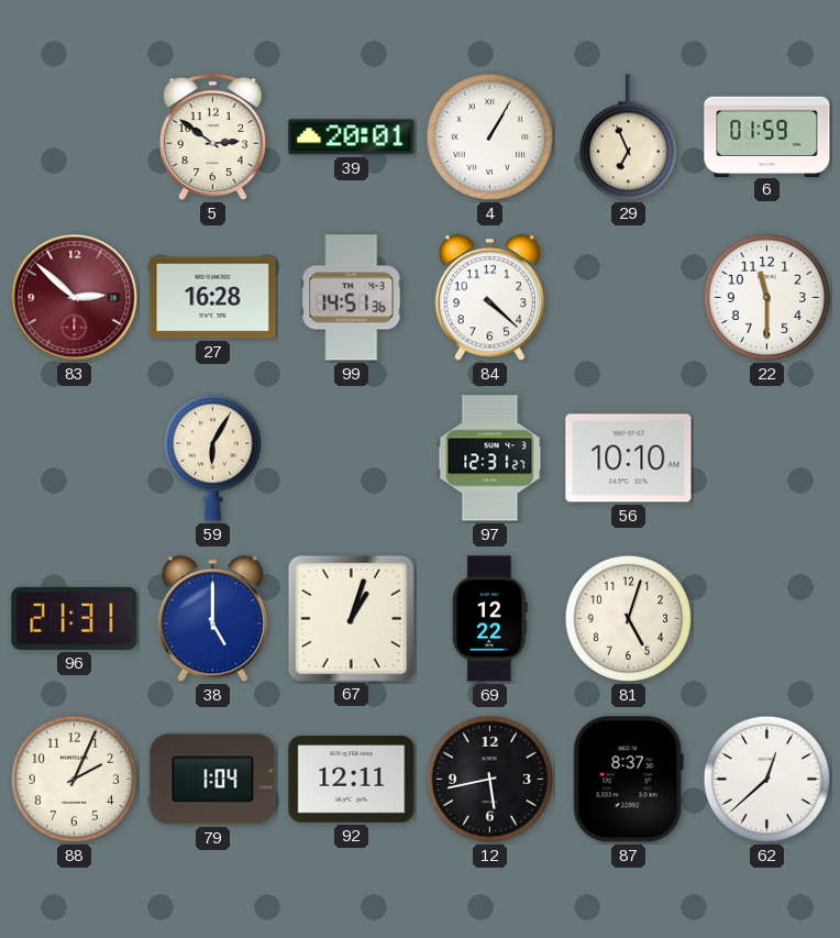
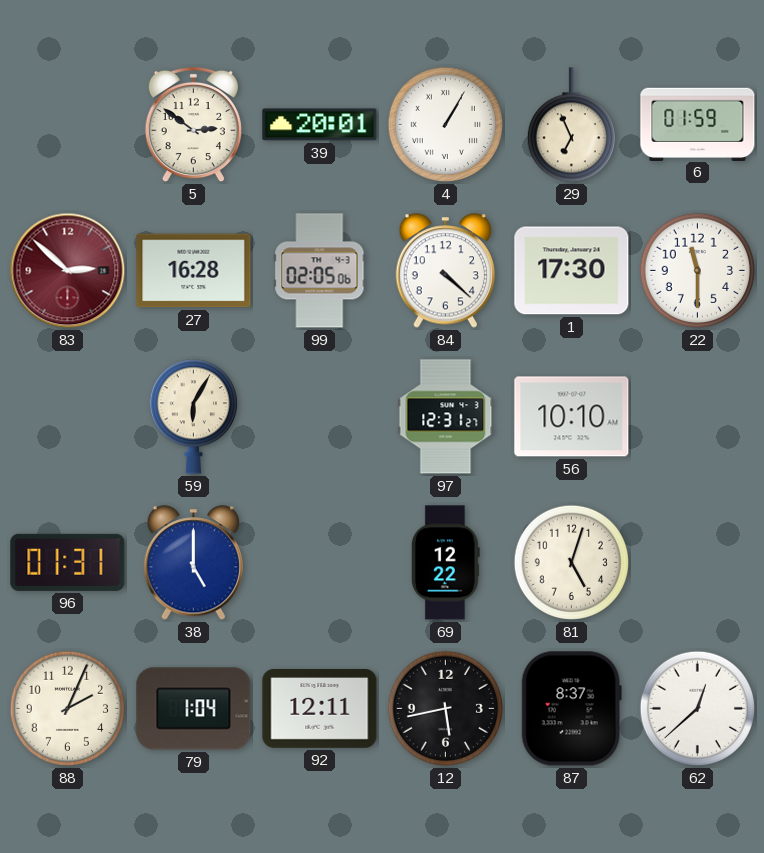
99: 14:51 -> 02:05
1: none -> 17:30
96: 21:31 -> 01:31
67: 1:03 -> none
